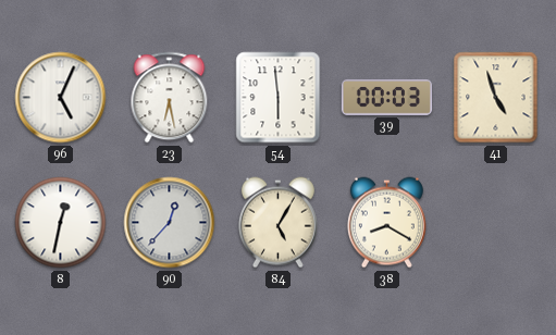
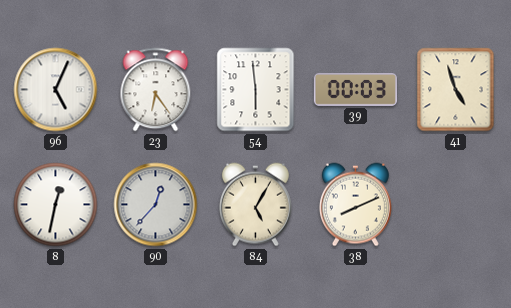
23: 6:28 -> 6:24
38: 8:20 -> 8:11
